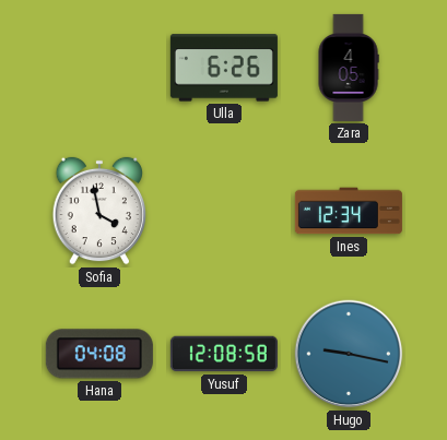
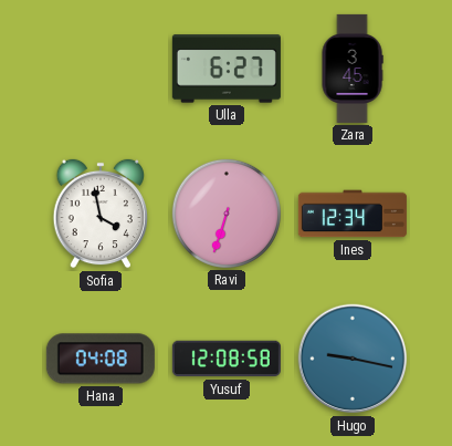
Ulla: 6:26 -> 6:27
Zara: 4:05 -> 3:45
Ravi: none -> 6:33
